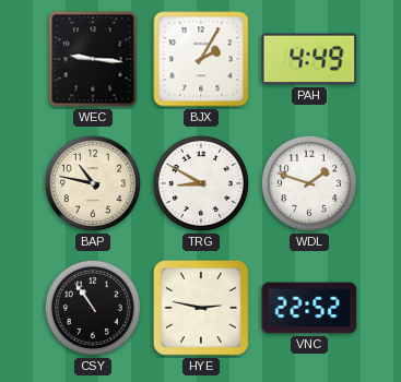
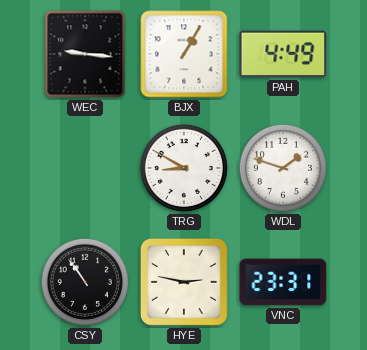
BJX: 2:05 -> 1:05
BAP: 10:47 -> none
VNC: 22:52 -> 23:31
